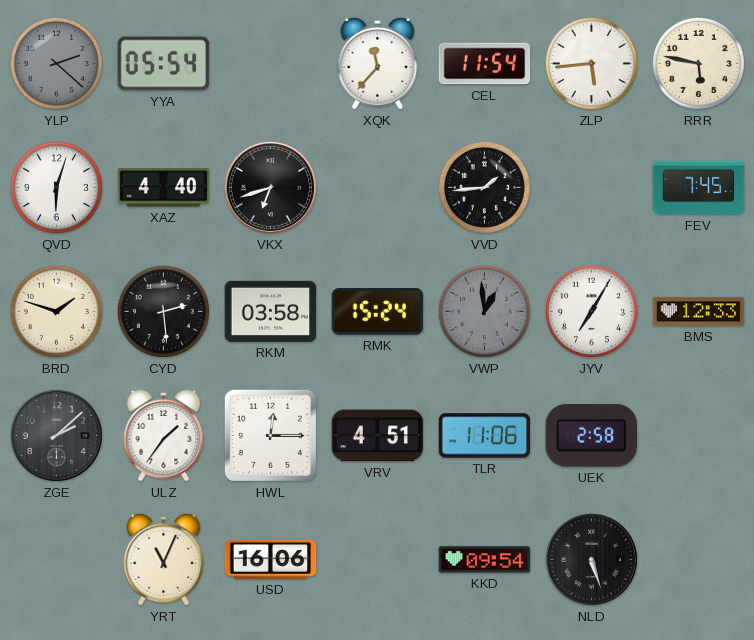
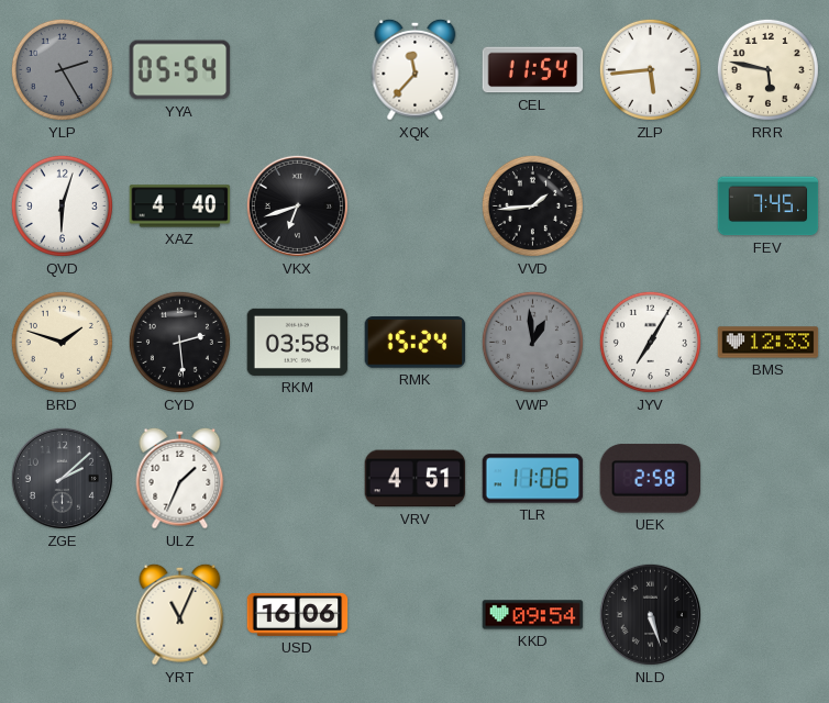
YLP: 2:22 -> 2:25
ULZ: 1:36 -> 1:34
HWL: 12:15 -> none
